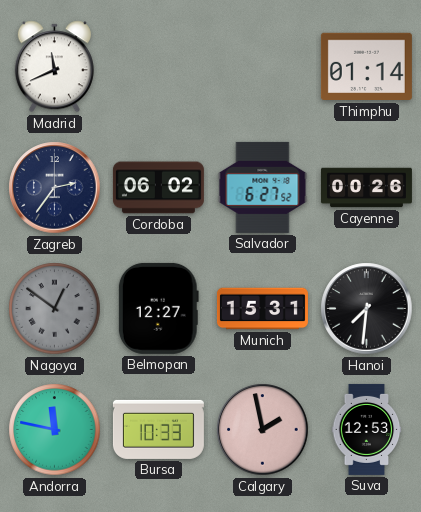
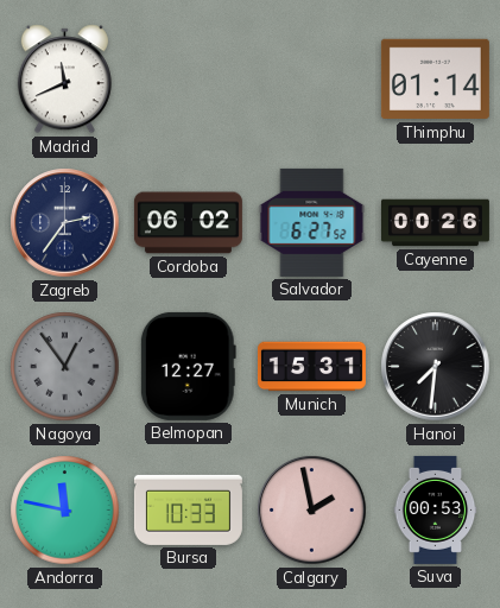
Nagoya: 12:51 -> 12:54
Suva: 12:53 -> 00:53
